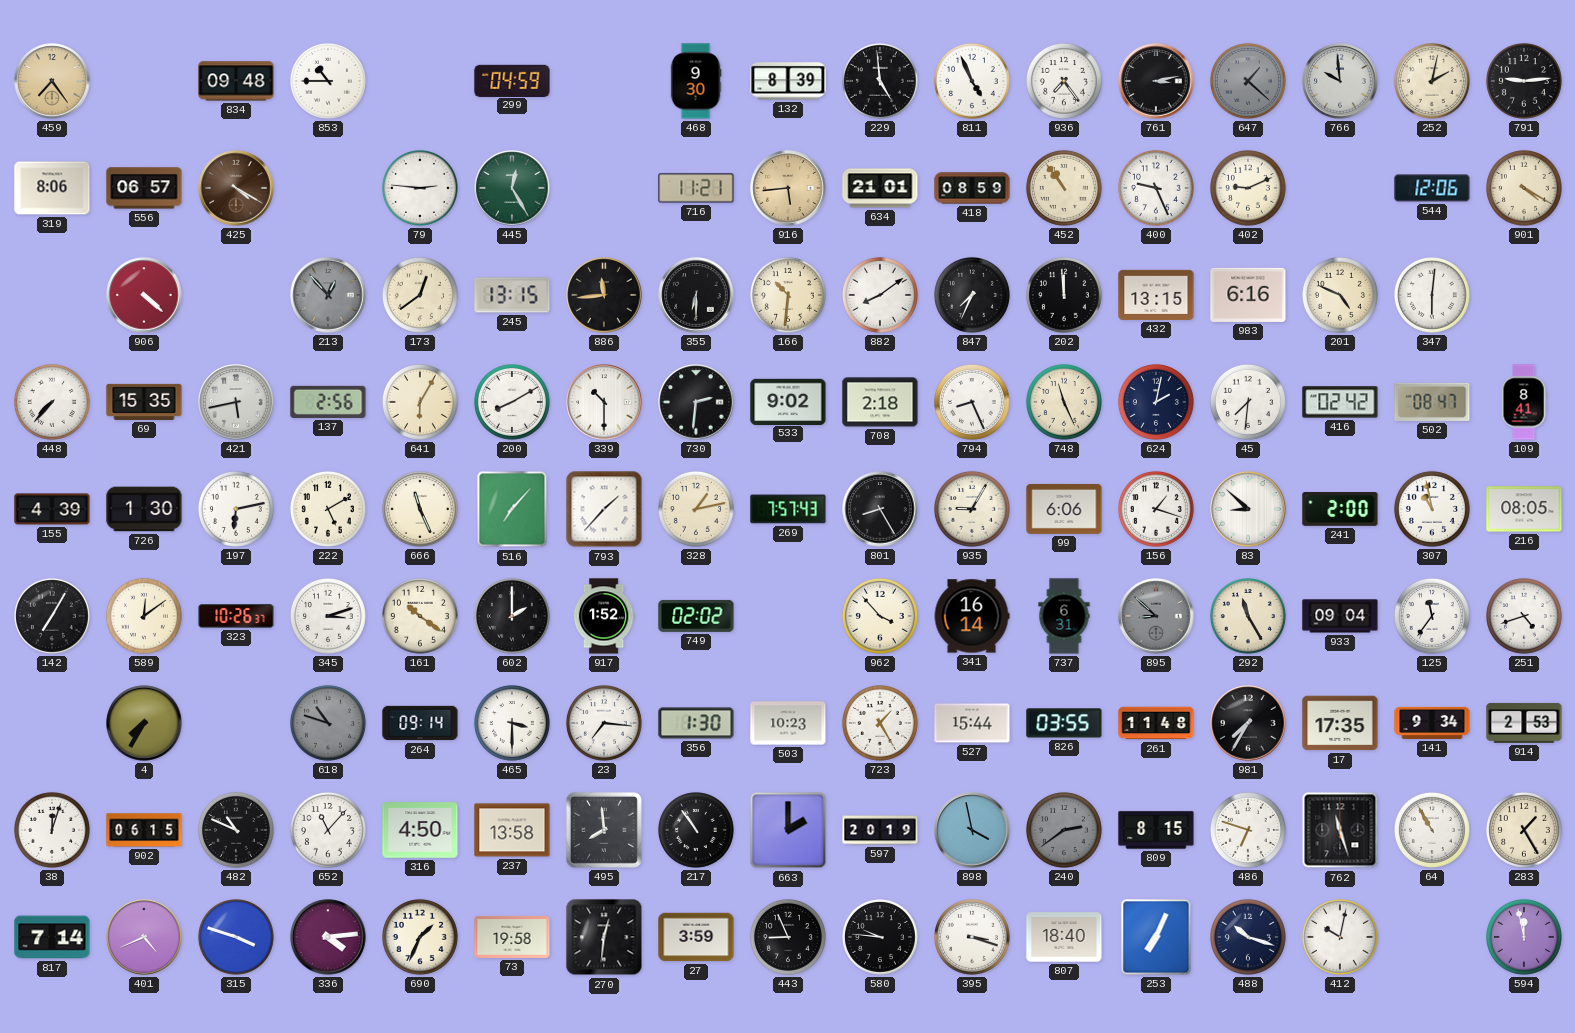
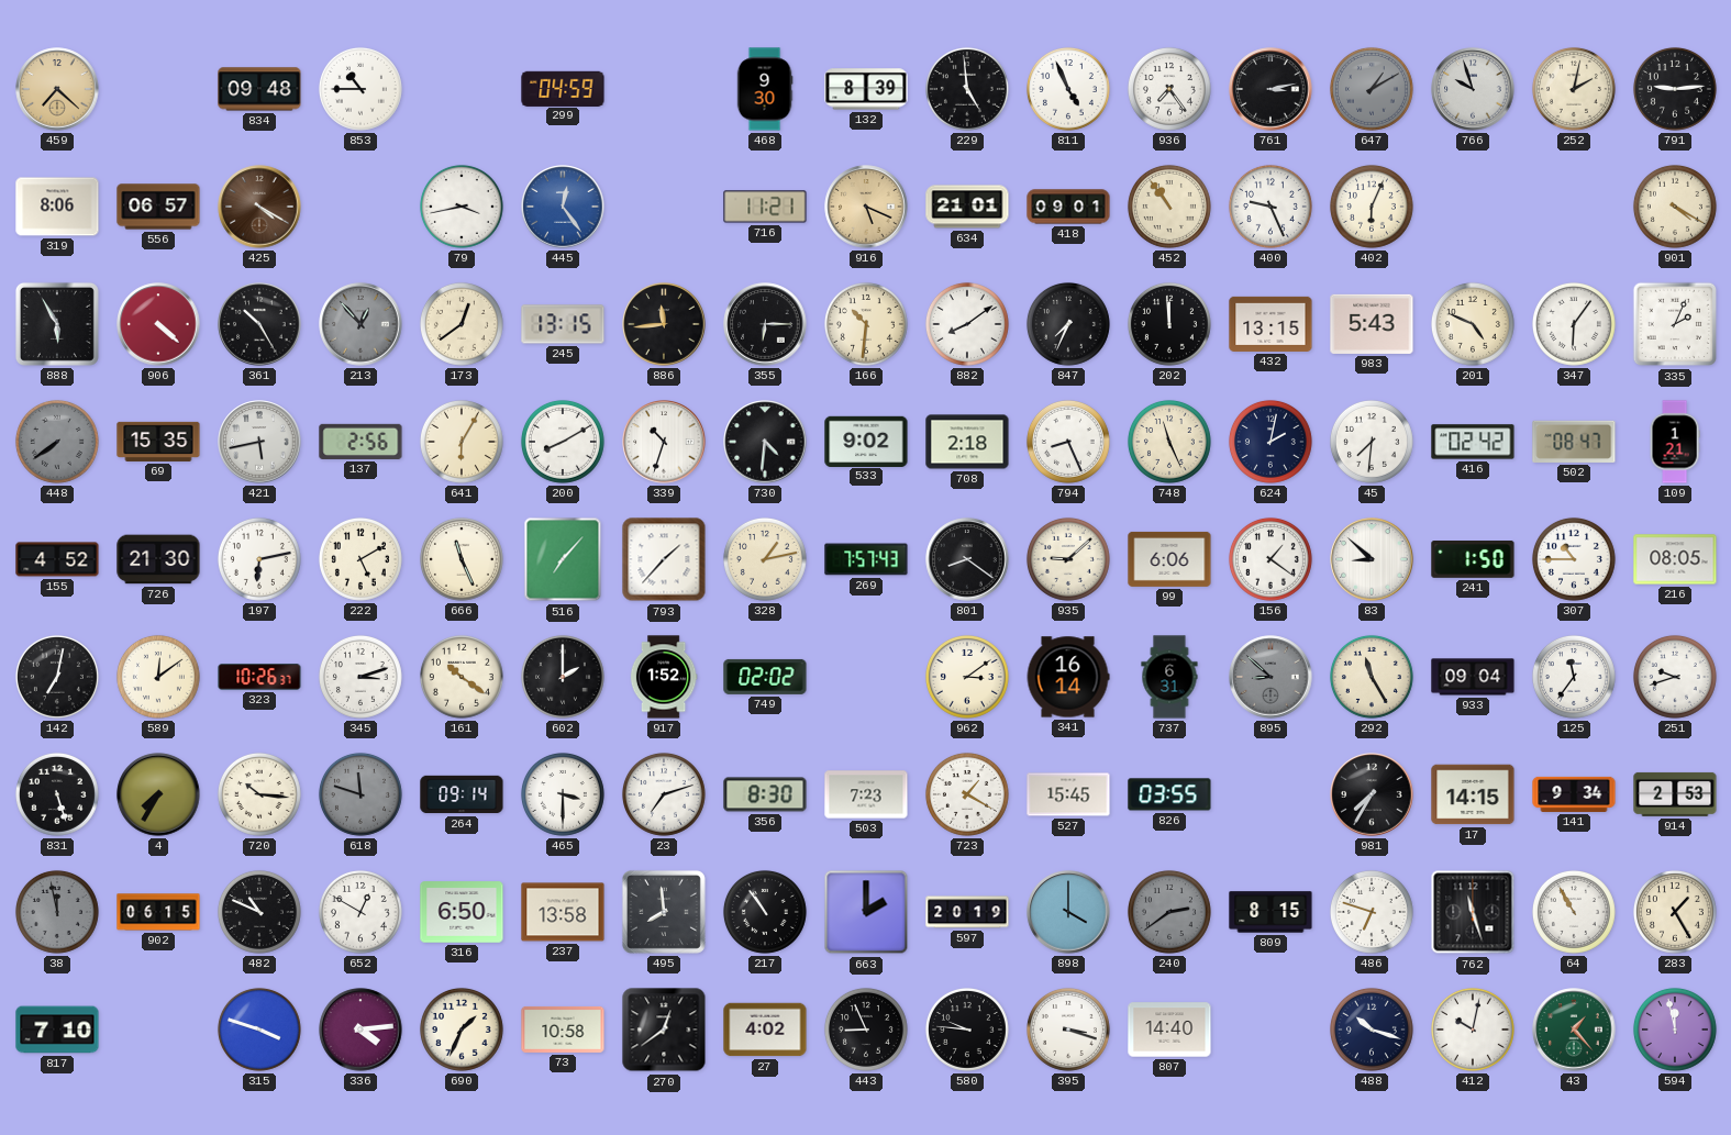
459: 7:24 -> 7:22
647: 1:22 -> 1:10
766: 9:59 -> 9:57
79: 2:46 -> 3:43
445: 12:25 -> 12:24
445 dial: green -> blue
916: 5:44 -> 5:19
418: 08:59 -> 09:01
402: 9:11 -> 6:04
544: 12:06 -> none
888: none -> 5:55
361: none -> 10:25
355: 6:30 -> 6:15
983: 6:16 -> 5:43
347: 6:01 -> 6:06
335: none -> 2:04
448: 7:37 -> 7:39
448 dial: white -> grey
339: 10:30 -> 10:33
730: 2:31 -> 4:31
109: 8:41 -> 1:21
155: 4:39 -> 4:52
726: 1:30 -> 21:30
801: 8:25 -> 8:21
935: 9:05 -> 9:08
156: 1:18 -> 1:21
241: 2:00 -> 1:50
307: 10:58 -> 10:45
142: 7:05 -> 7:02
962: 3:53 -> 3:09
251: 4:42 -> 9:42
831: none -> 5:27
720: none -> 10:16
618: 10:48 -> 11:48
23: 7:16 -> 7:12
356: 1:30 -> 8:30
503: 10:23 -> 7:23
723: 1:25 -> 1:20
527: 15:44 -> 15:45
261: 11:48 -> none
17: 17:35 -> 14:15
38: 12:03 -> 11:58
38 dial: white -> grey
652: 11:07 -> 12:50
316: 4:50 -> 6:50
898: 3:58 -> 4:00
817: 7:14 -> 7:10
401: 4:41 -> none
73: 19:58 -> 10:58
270: 12:31 -> 12:39
27: 3:59 -> 4:02
807: 18:40 -> 14:40
253: 7:04 -> none
43: none -> 1:23
